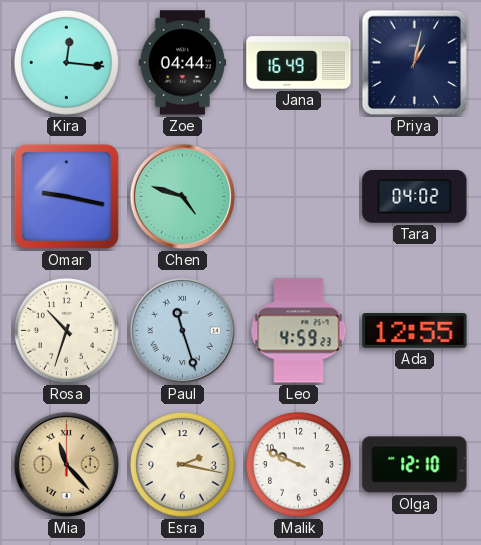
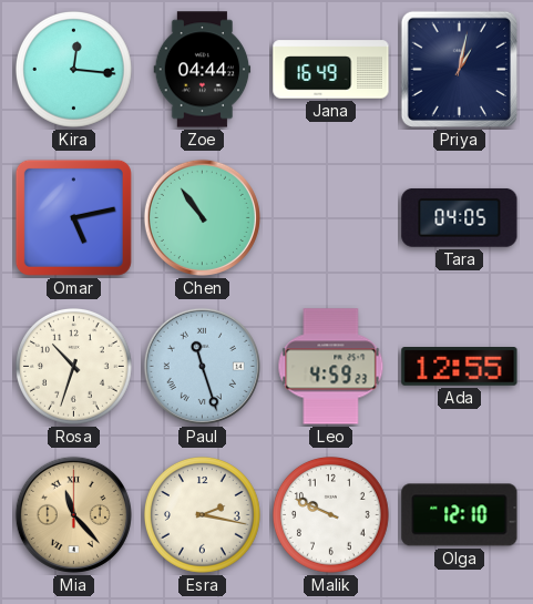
Omar: 9:17 -> 5:13
Chen: 4:48 -> 10:54
Tara: 04:02 -> 04:05
